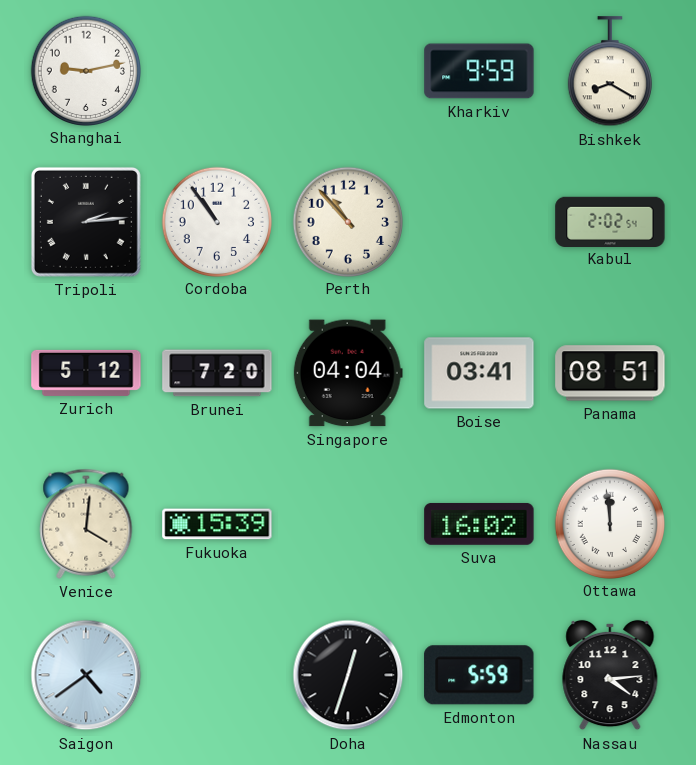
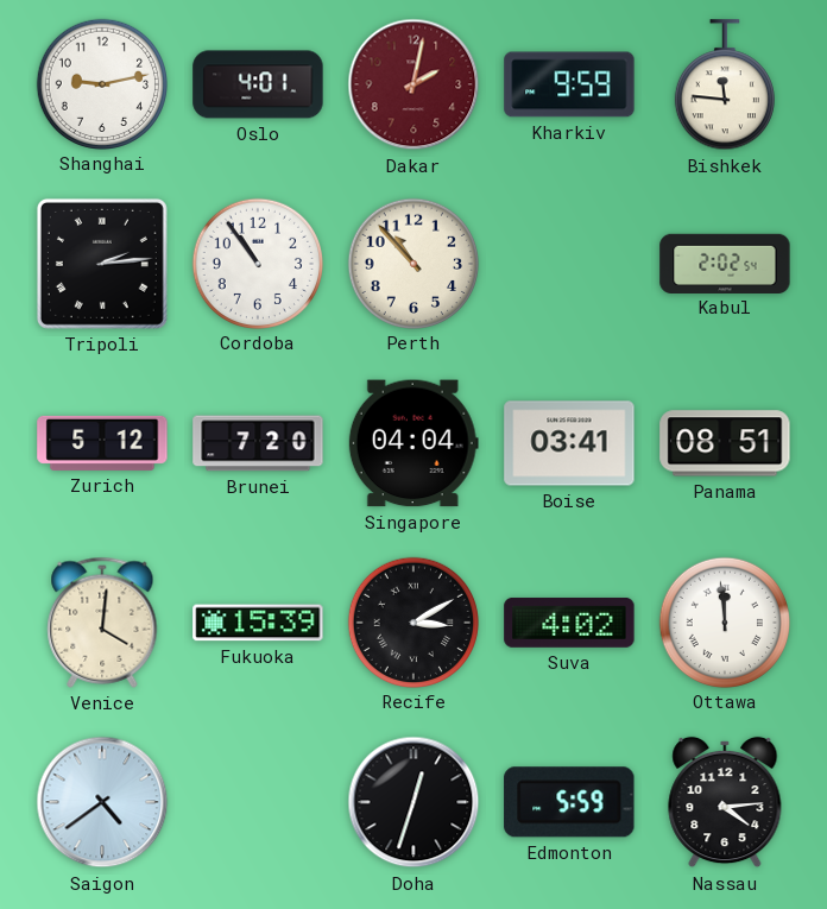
Oslo: none -> 4:01
Dakar: none -> 2:02
Bishkek: 8:20 -> 11:46
Recife: none -> 3:10
Suva: 16:02 -> 4:02
